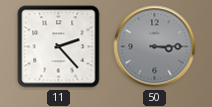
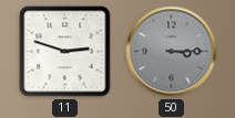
11: 2:23 -> 2:48
